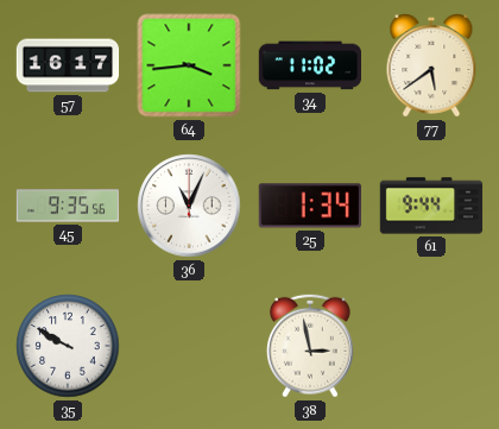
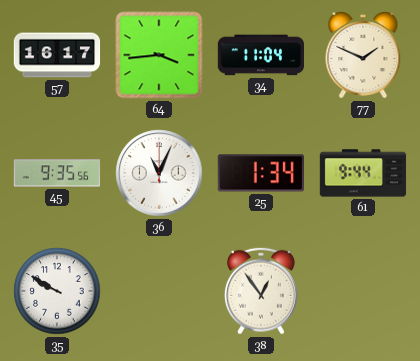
34: 11:02 -> 11:04
77: 5:39 -> 1:49
38: 2:58 -> 12:54
